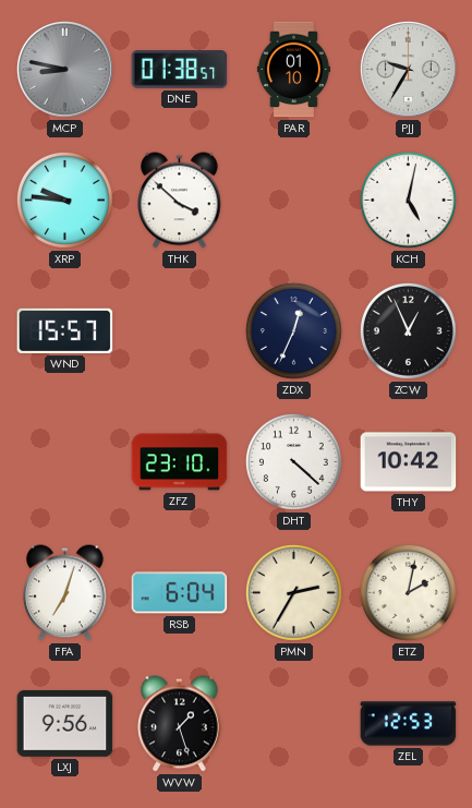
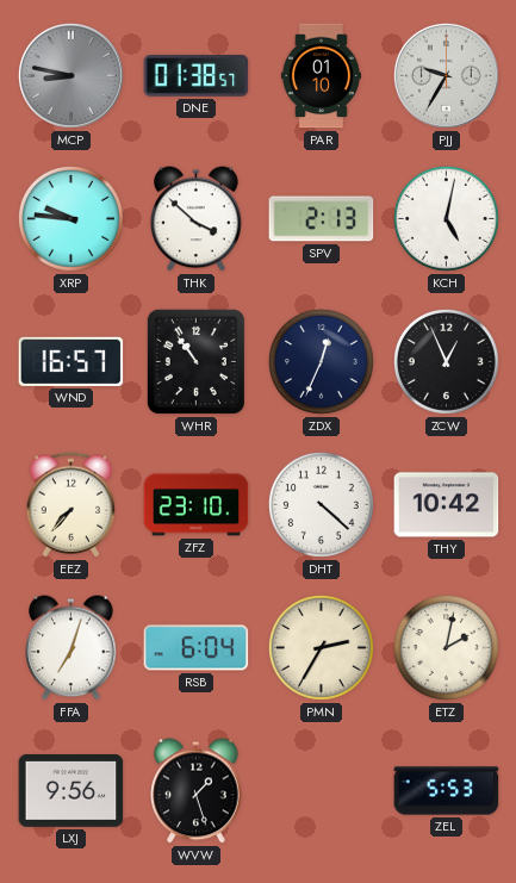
SPV: none -> 2:13
WND: 15:57 -> 16:57
WHR: none -> 10:54
EEZ: none -> 7:37
ZEL: 12:53 -> 5:53
